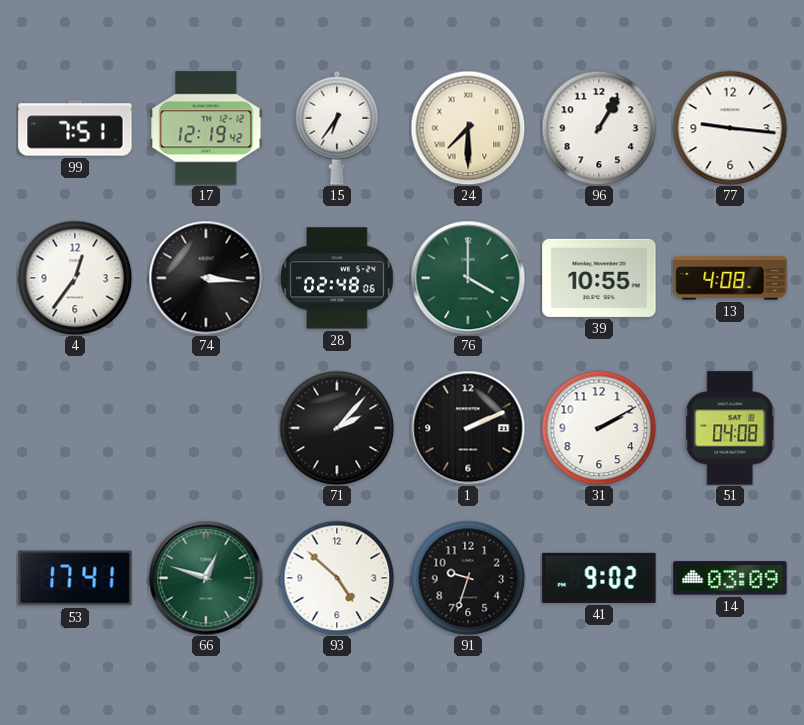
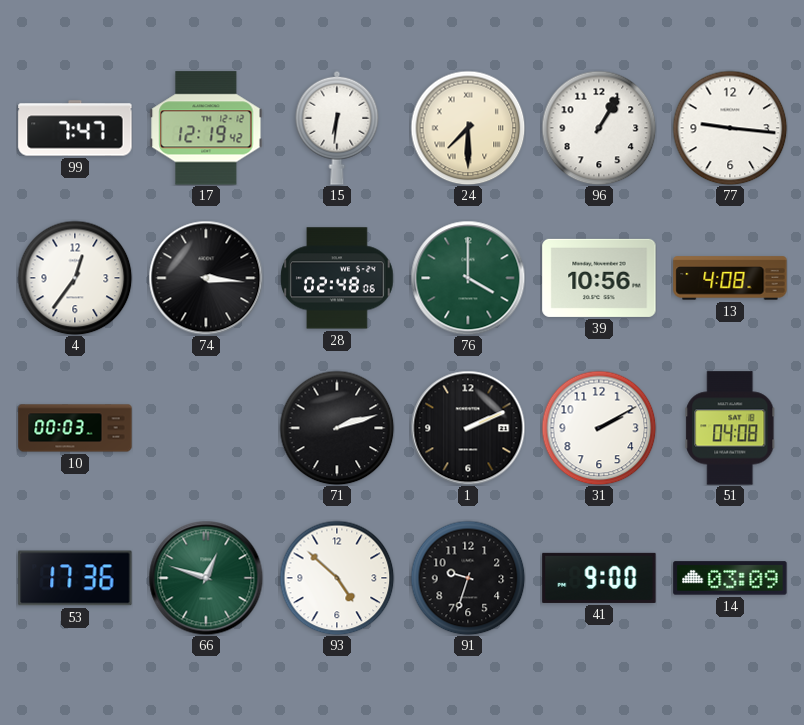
99: 7:51 -> 7:47
15: 6:36 -> 6:31
39: 10:55 -> 10:56
10: none -> 00:03
71: 2:07 -> 2:12
53: 17:41 -> 17:36
41: 9:02 -> 9:00
